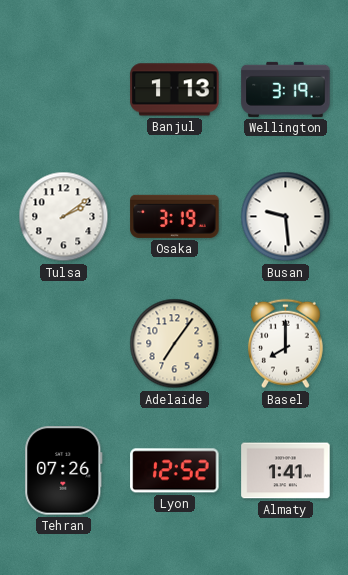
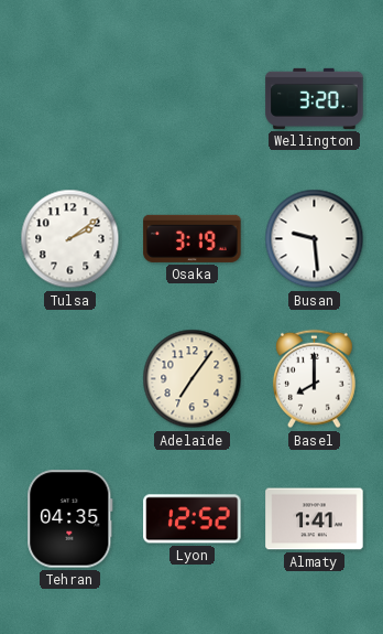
Banjul: 1:13 -> none
Wellington: 3:19 -> 3:20
Tehran: 07:26 -> 04:35
